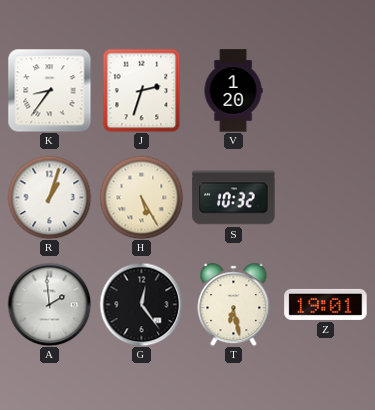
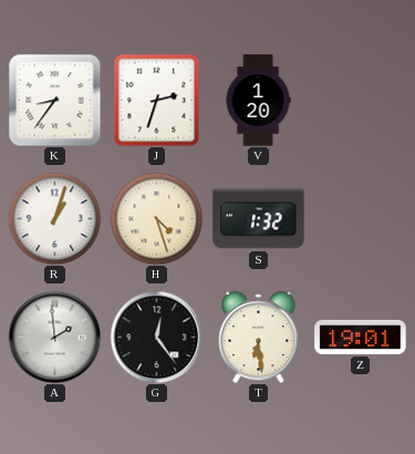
H: 5:25 -> 4:27
S: 10:32 -> 1:32
T: 6:28 -> 6:29
